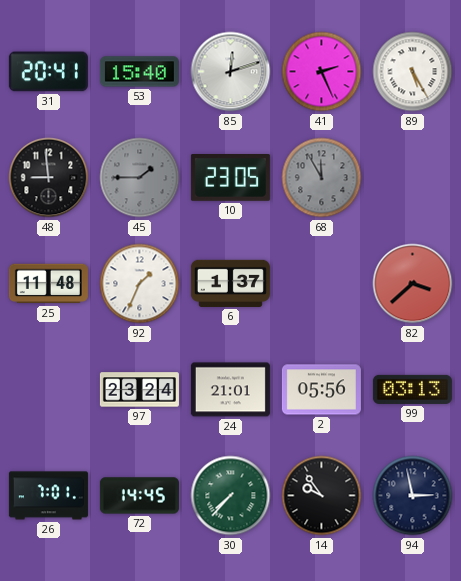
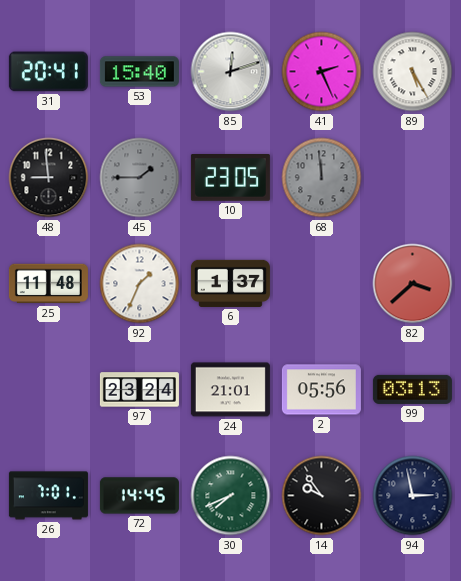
68: 11:55 -> 11:59
30: 7:37 -> 7:41
